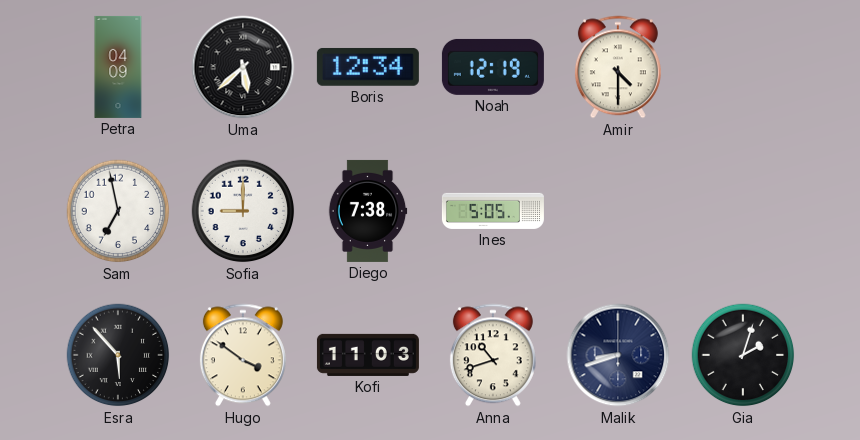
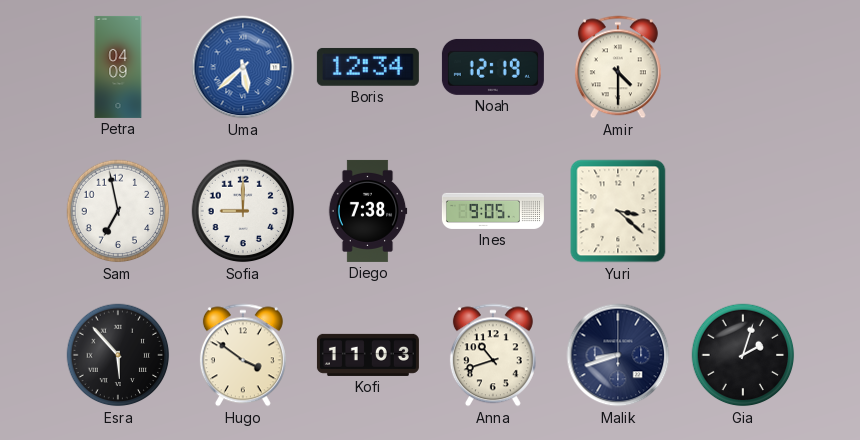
Uma dial: black -> blue
Ines: 5:05 -> 9:05
Yuri: none -> 3:22
